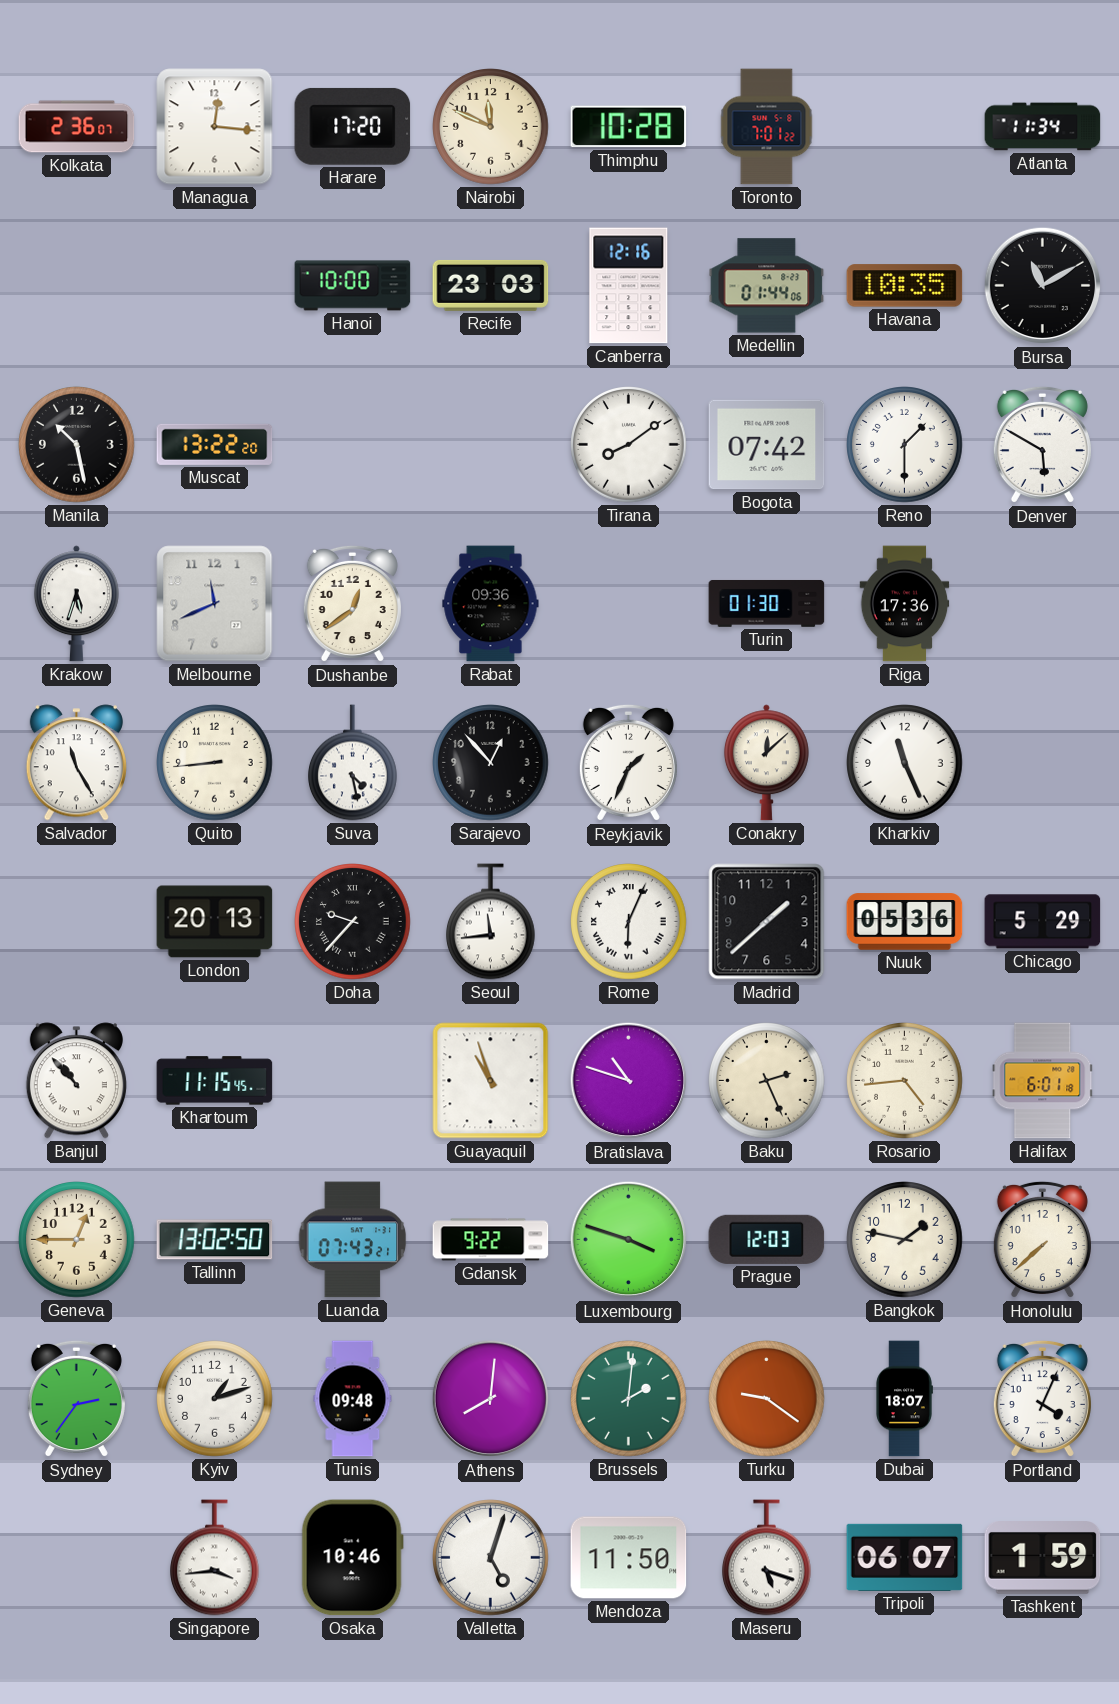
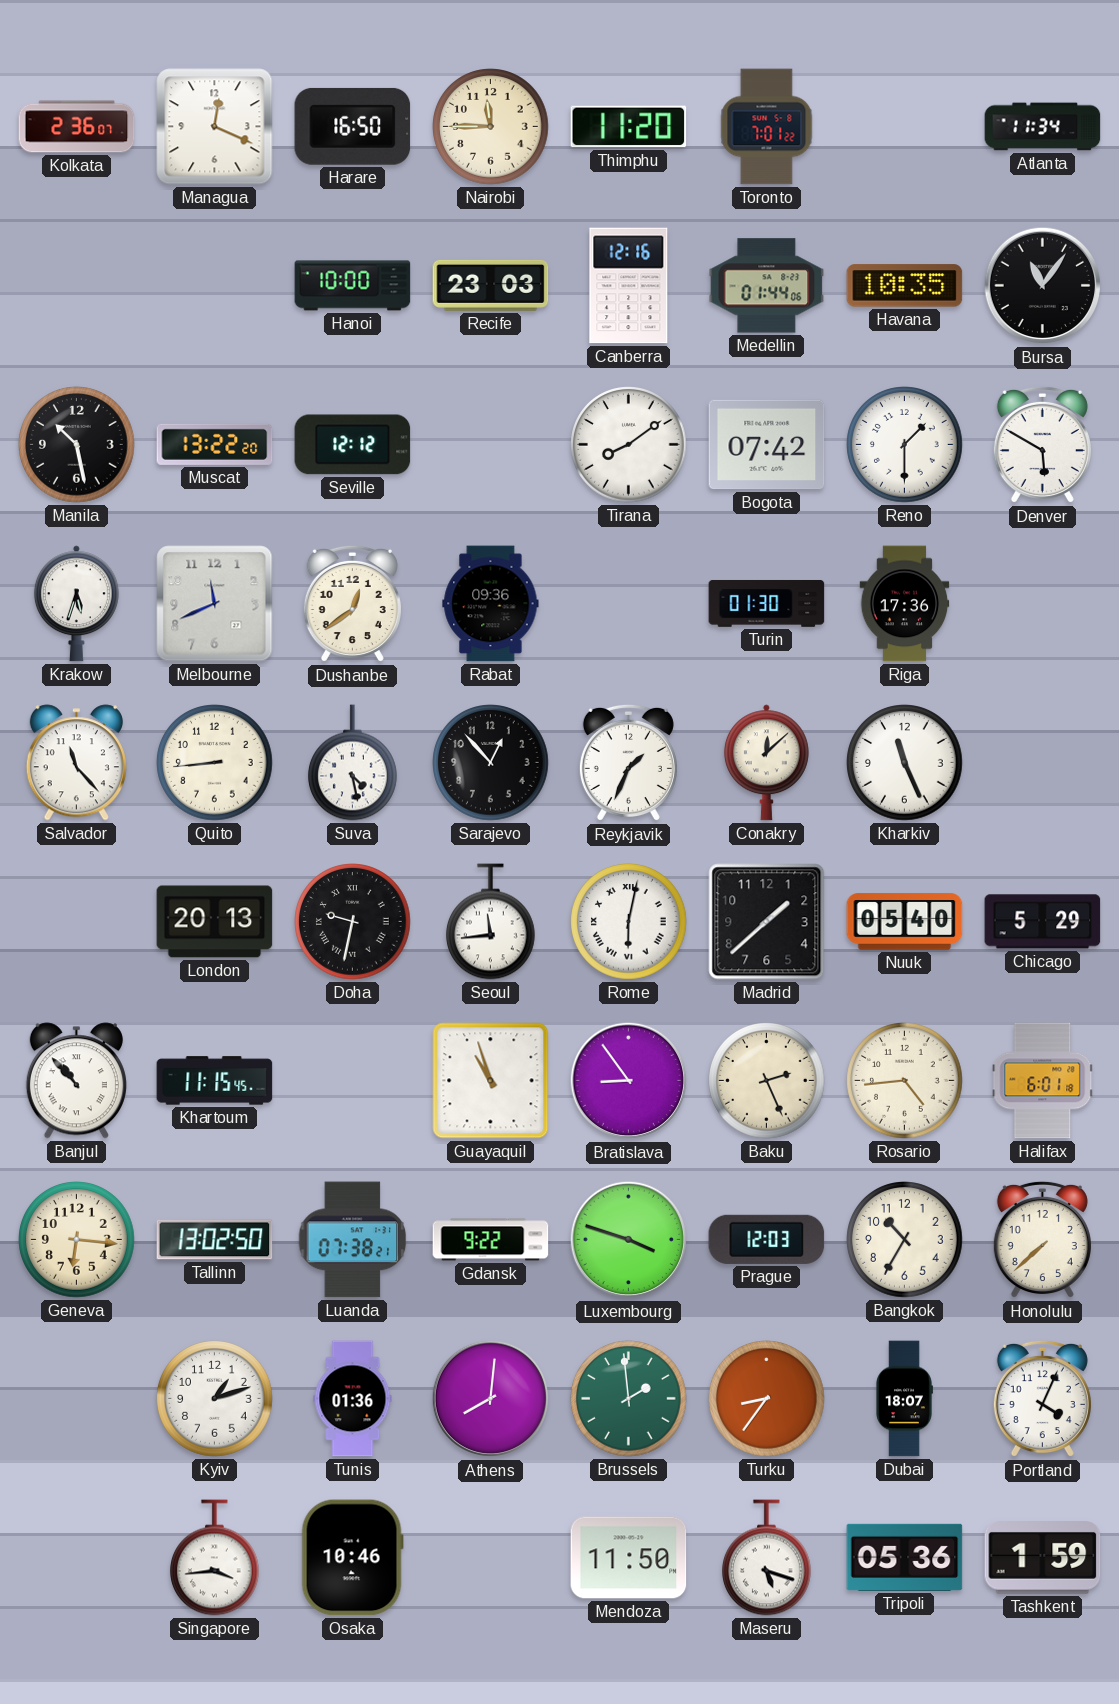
Managua: 12:16 -> 12:19
Harare: 17:20 -> 16:50
Nairobi: 11:49 -> 11:45
Thimphu: 10:28 -> 11:20
Bursa: 11:10 -> 11:06
Seville: none -> 12:12
Salvador: 11:25 -> 11:23
Doha: 9:37 -> 9:32
Rome: 6:04 -> 6:02
Nuuk: 05:36 -> 05:40
Bratislava: 10:48 -> 8:54
Geneva: 12:45 -> 6:16
Luanda: 07:43 -> 07:38
Bangkok: 1:47 -> 10:35
Sydney: 2:36 -> none
Tunis: 09:48 -> 01:36
Brussels: 2:01 -> 1:59
Turku: 9:21 -> 8:36
Valletta: 5:03 -> none
Tripoli: 06:07 -> 05:36
